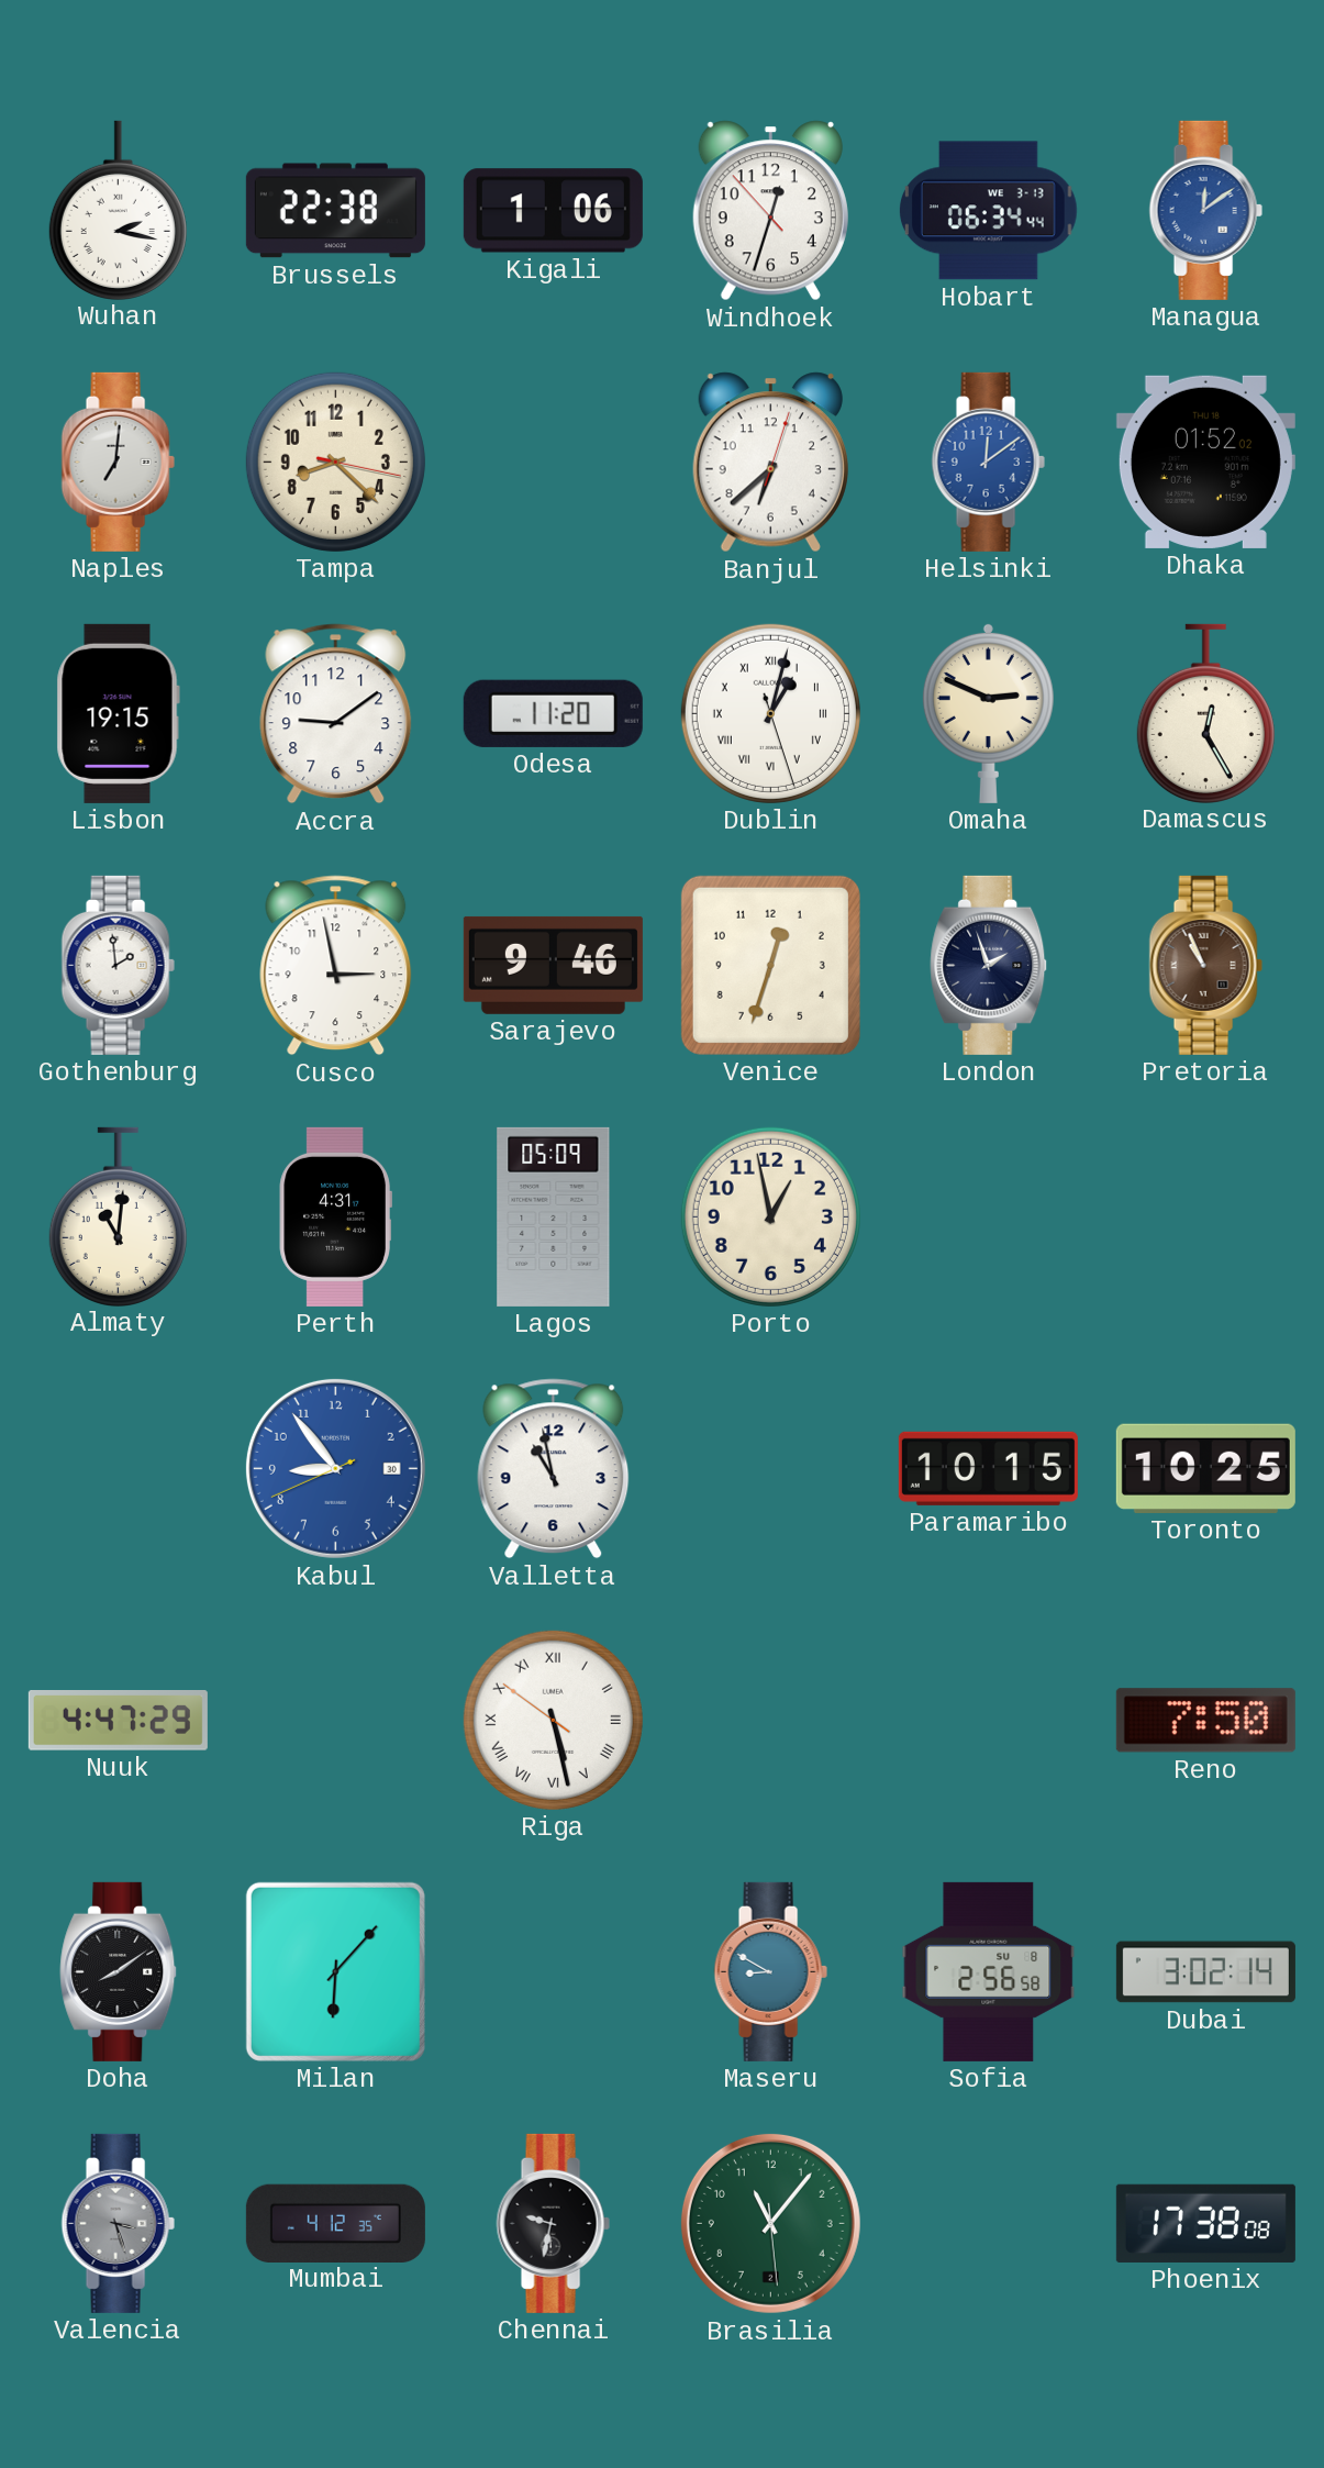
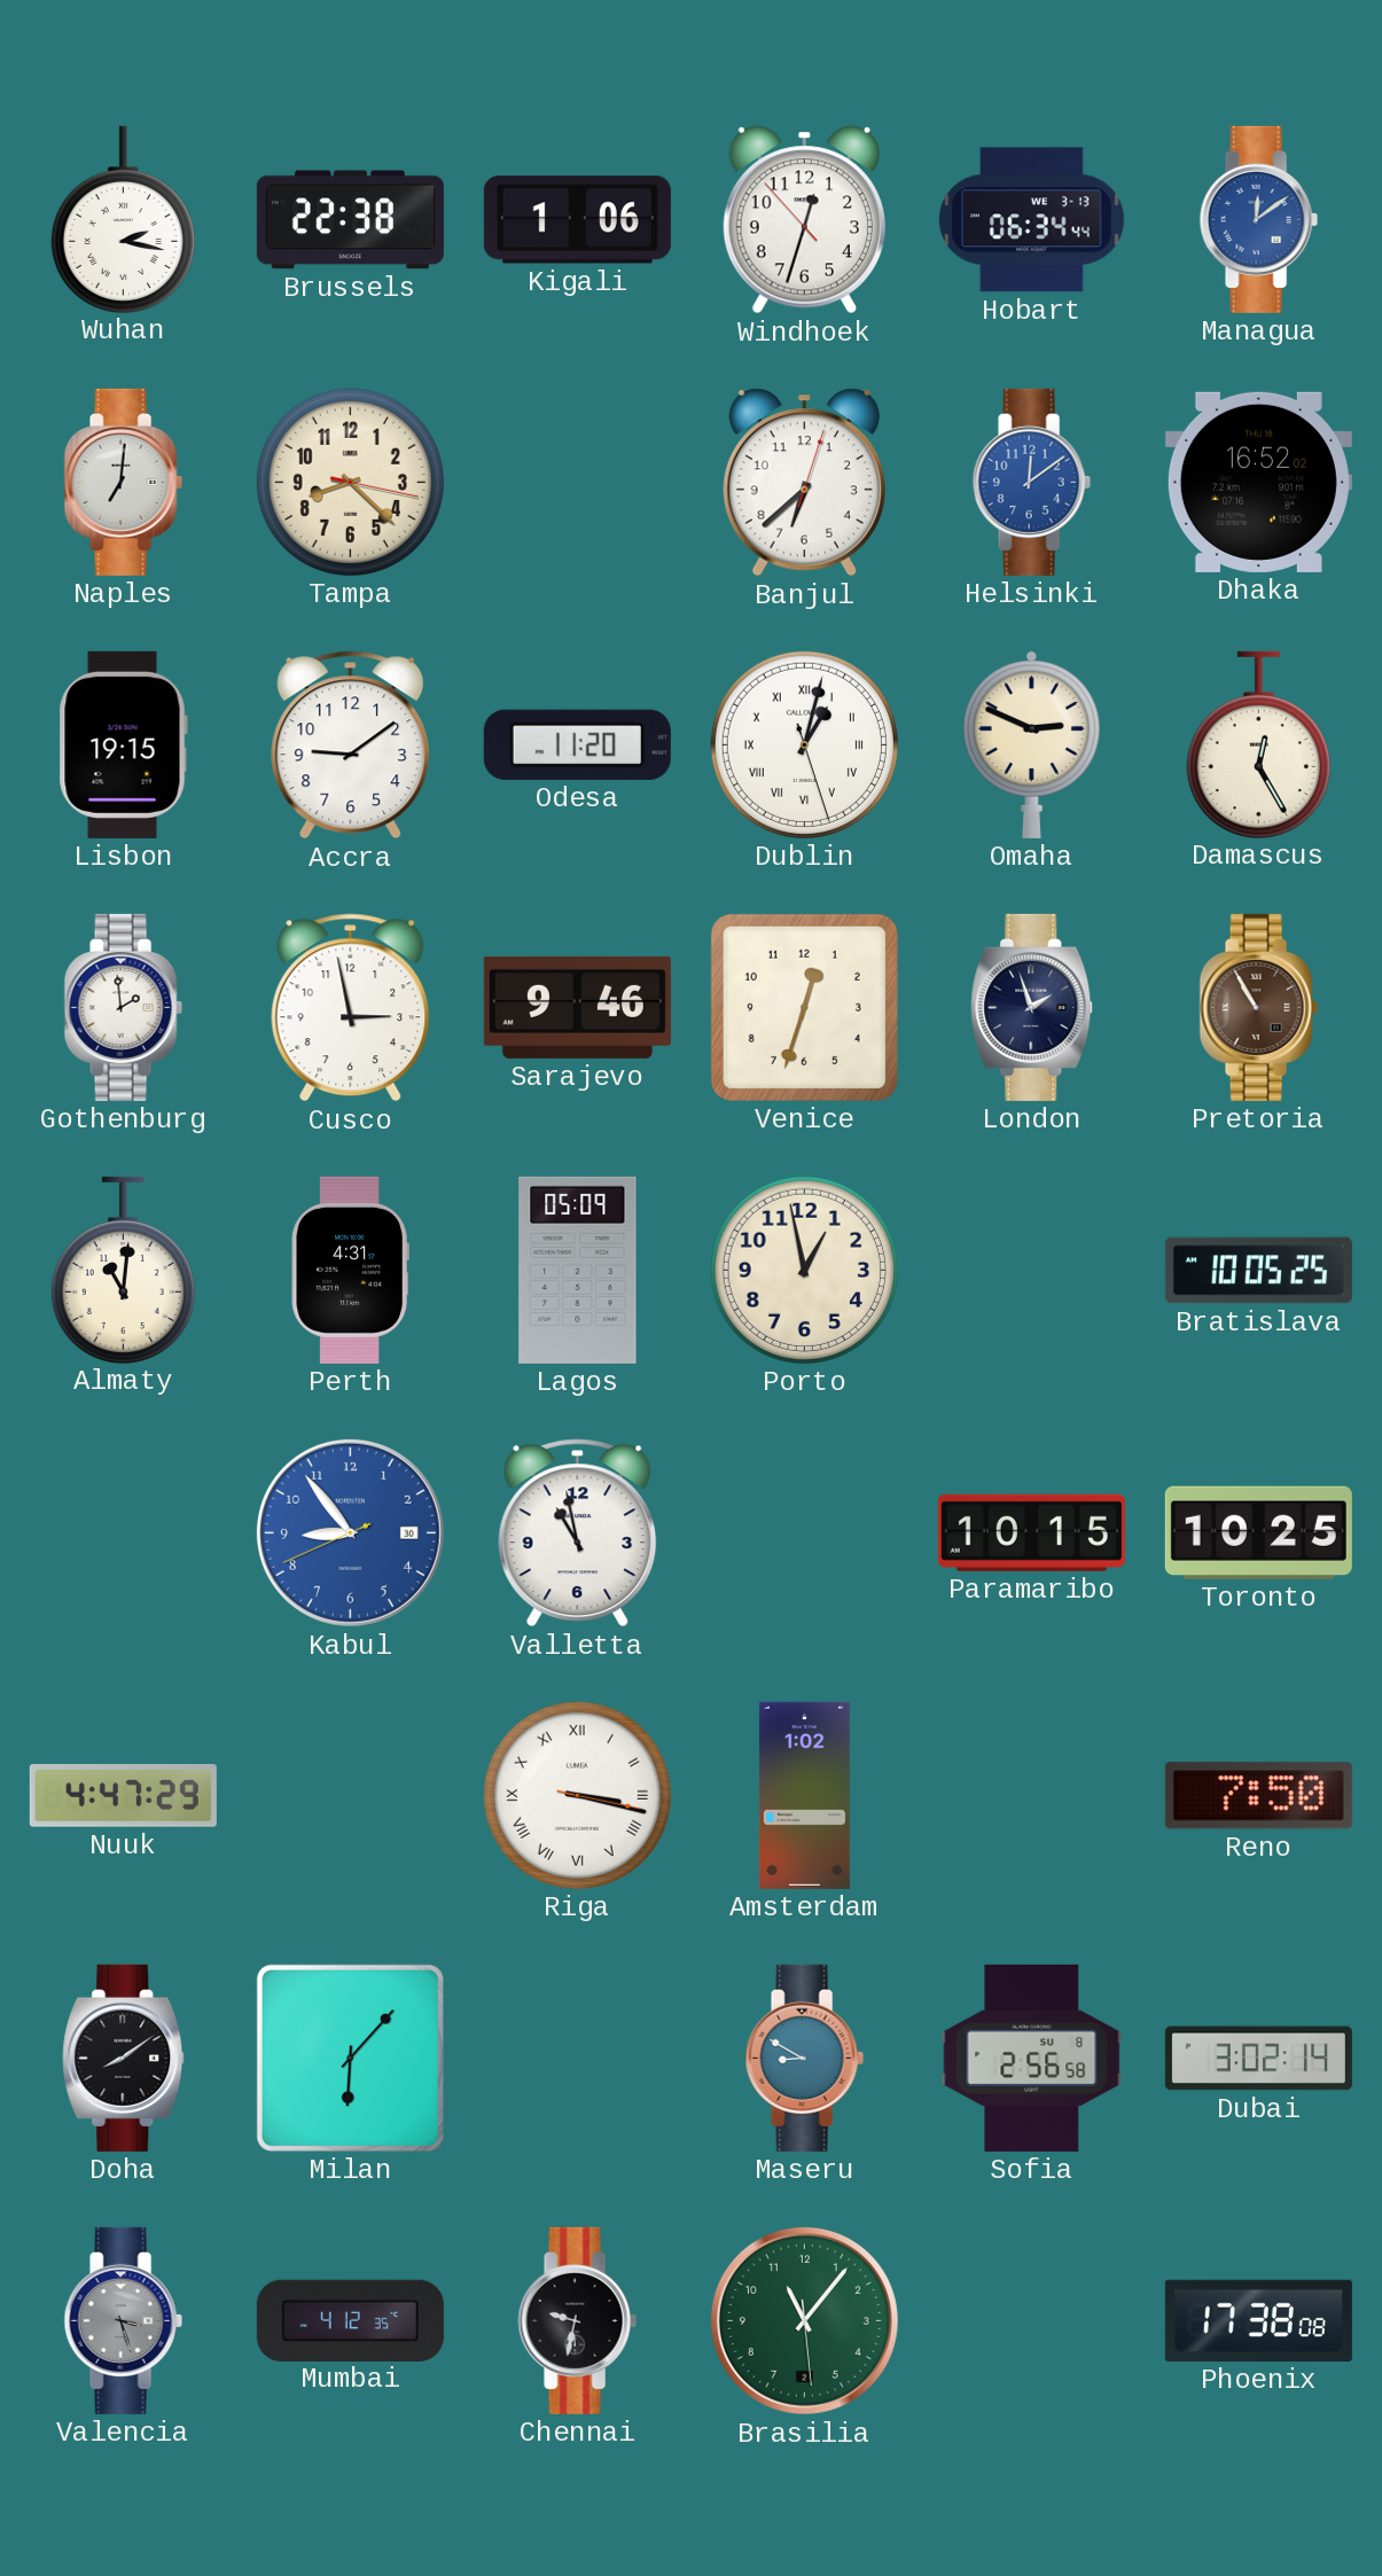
Dhaka: 01:52 -> 16:52
Pretoria: 10:56 -> 10:55
Bratislava: none -> 10:05
Riga: 5:27 -> 3:17
Amsterdam: none -> 1:02
